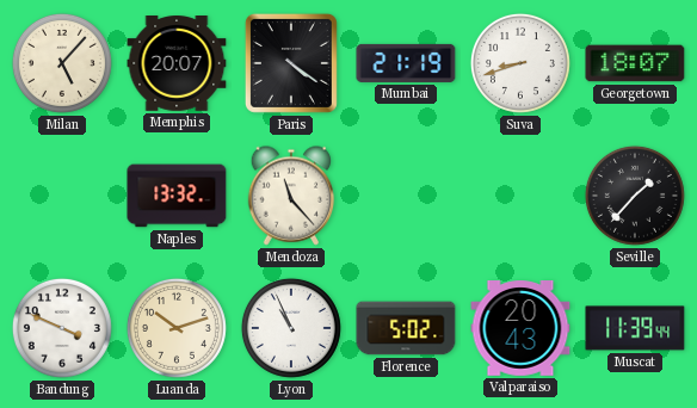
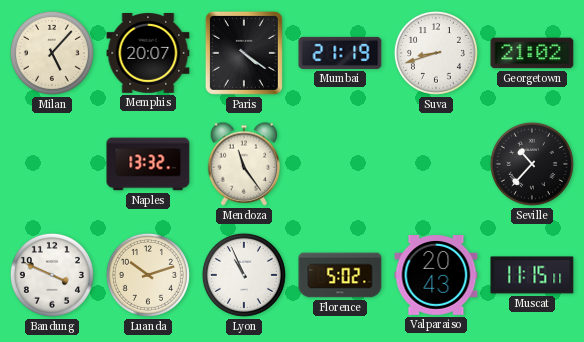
Georgetown: 18:07 -> 21:02
Mendoza: 11:23 -> 11:24
Seville: 1:37 -> 10:37
Muscat: 11:39 -> 11:15
